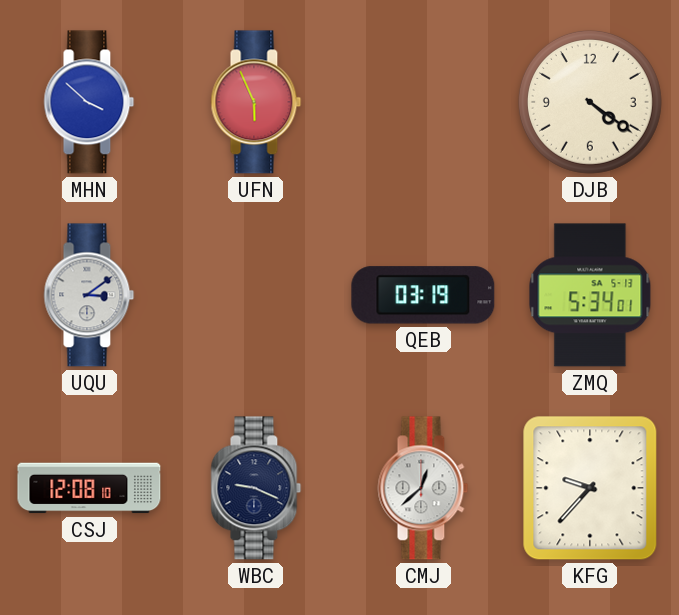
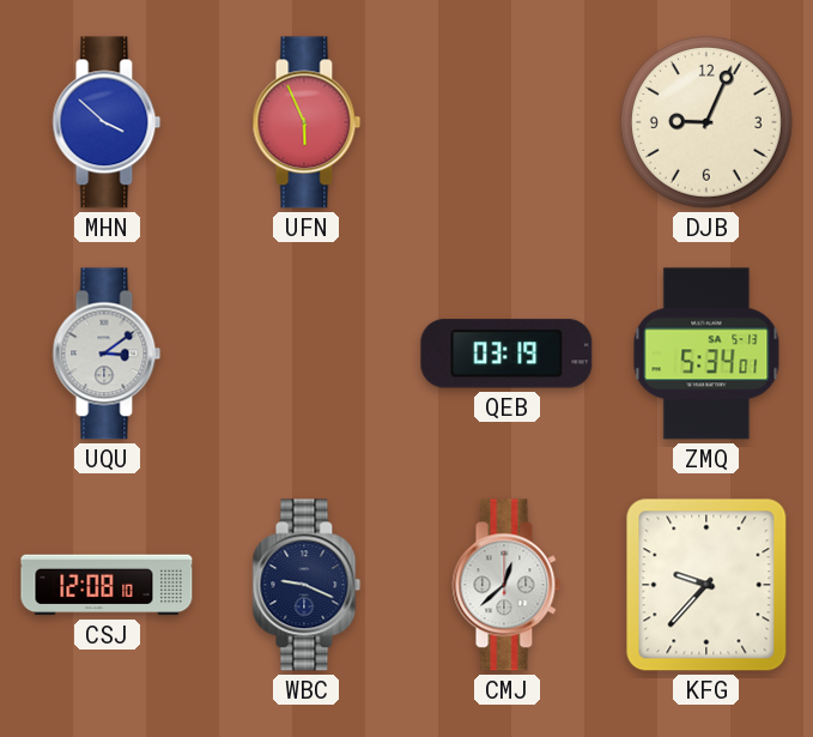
DJB: 4:21 -> 9:04
